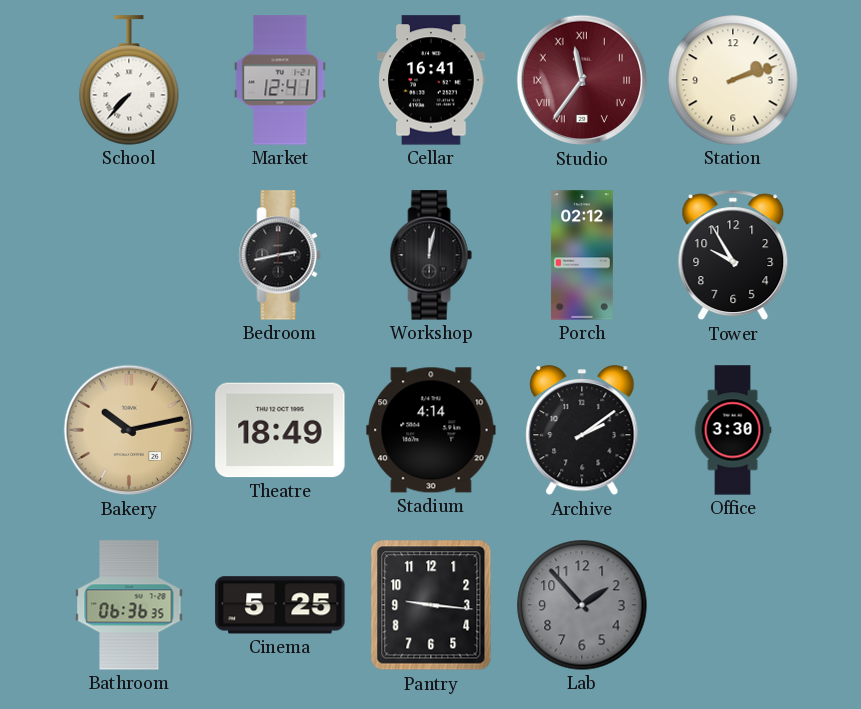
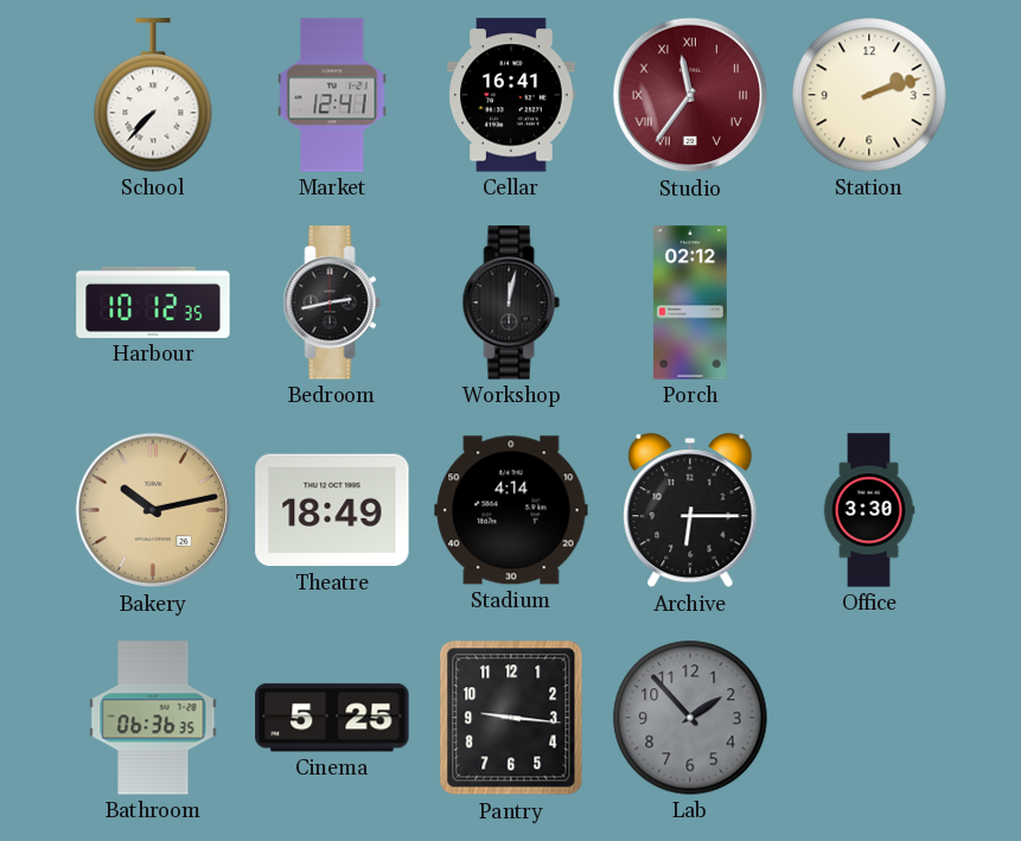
Harbour: none -> 10:12
Tower: 9:55 -> none
Archive: 2:09 -> 6:15
